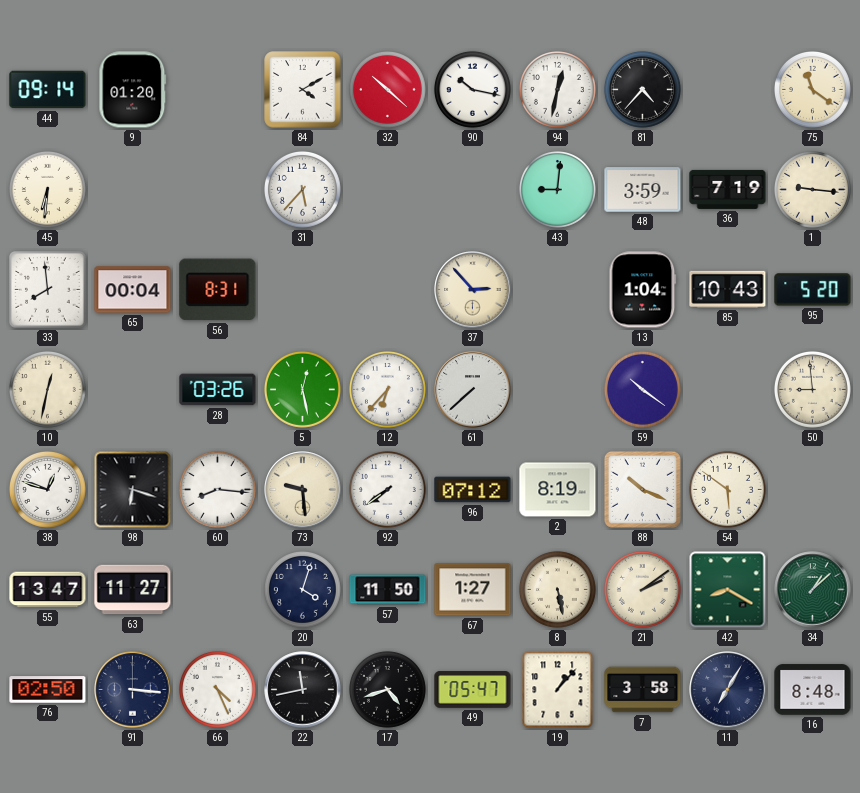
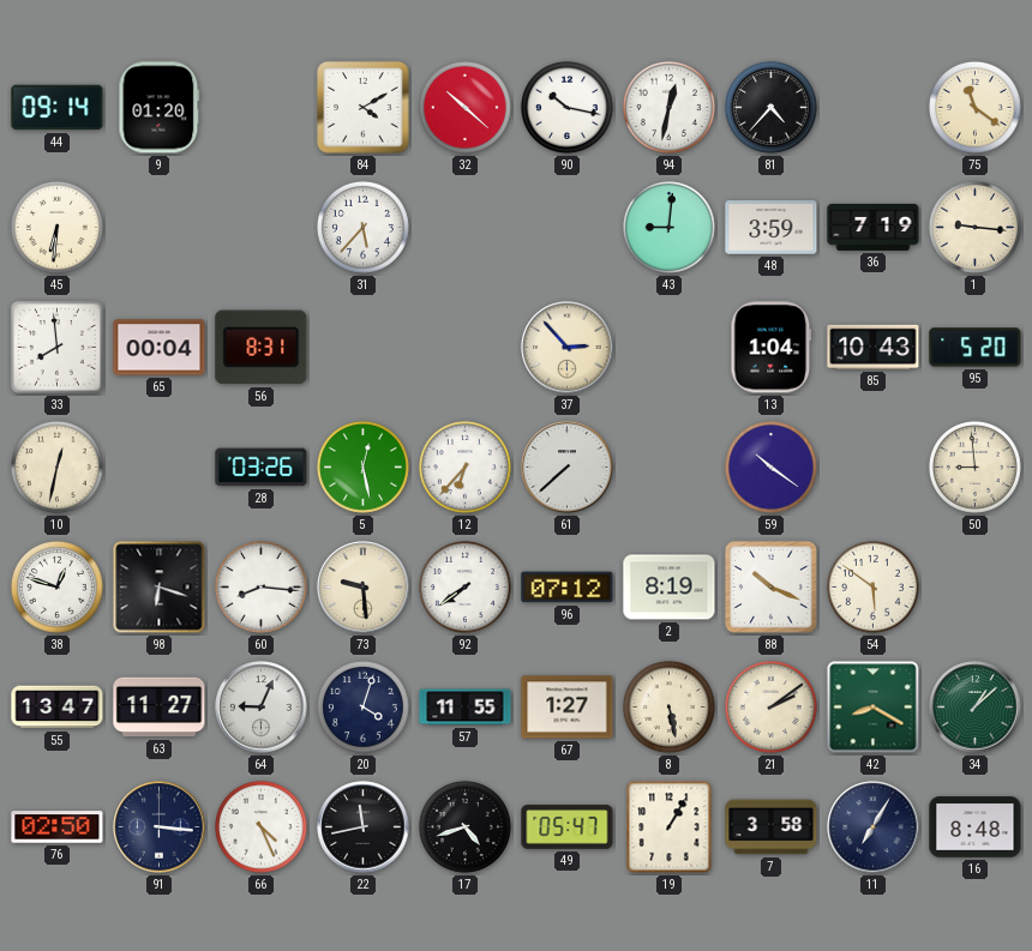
64: none -> 9:04
57: 11:50 -> 11:55
19: 1:07 -> 1:05
